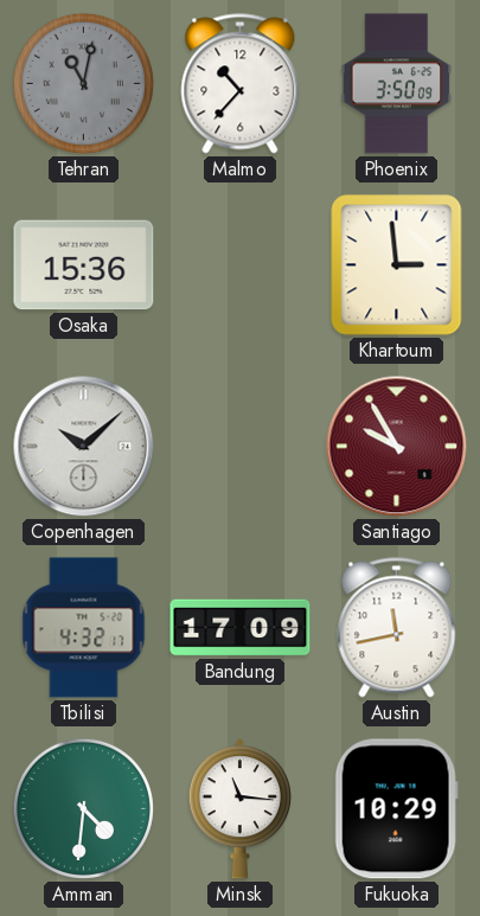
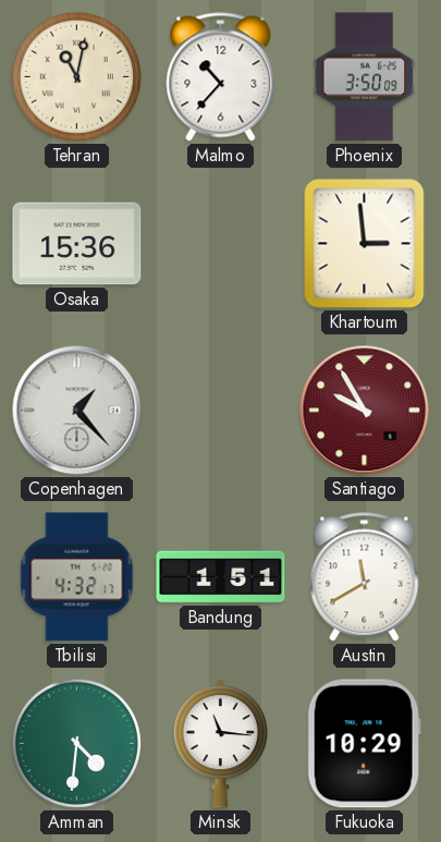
Tehran dial: grey -> cream
Copenhagen: 10:08 -> 1:23
Bandung: 17:09 -> 1:51
Austin: 11:43 -> 11:40
